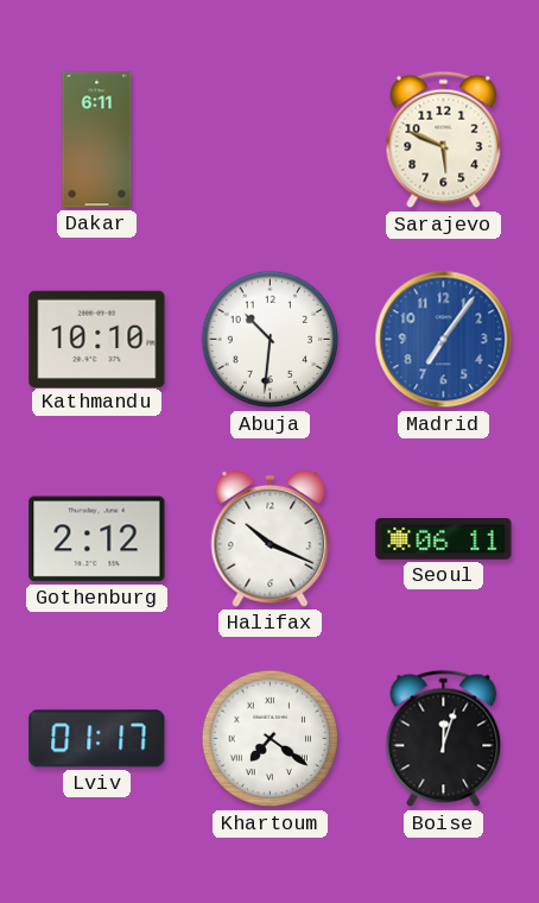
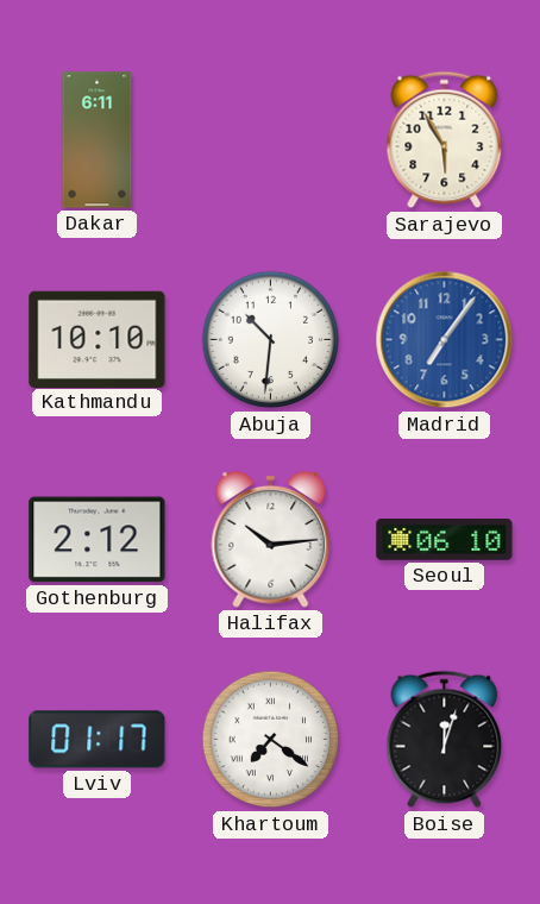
Sarajevo: 5:49 -> 5:55
Halifax: 10:19 -> 10:14
Seoul: 06:11 -> 06:10
